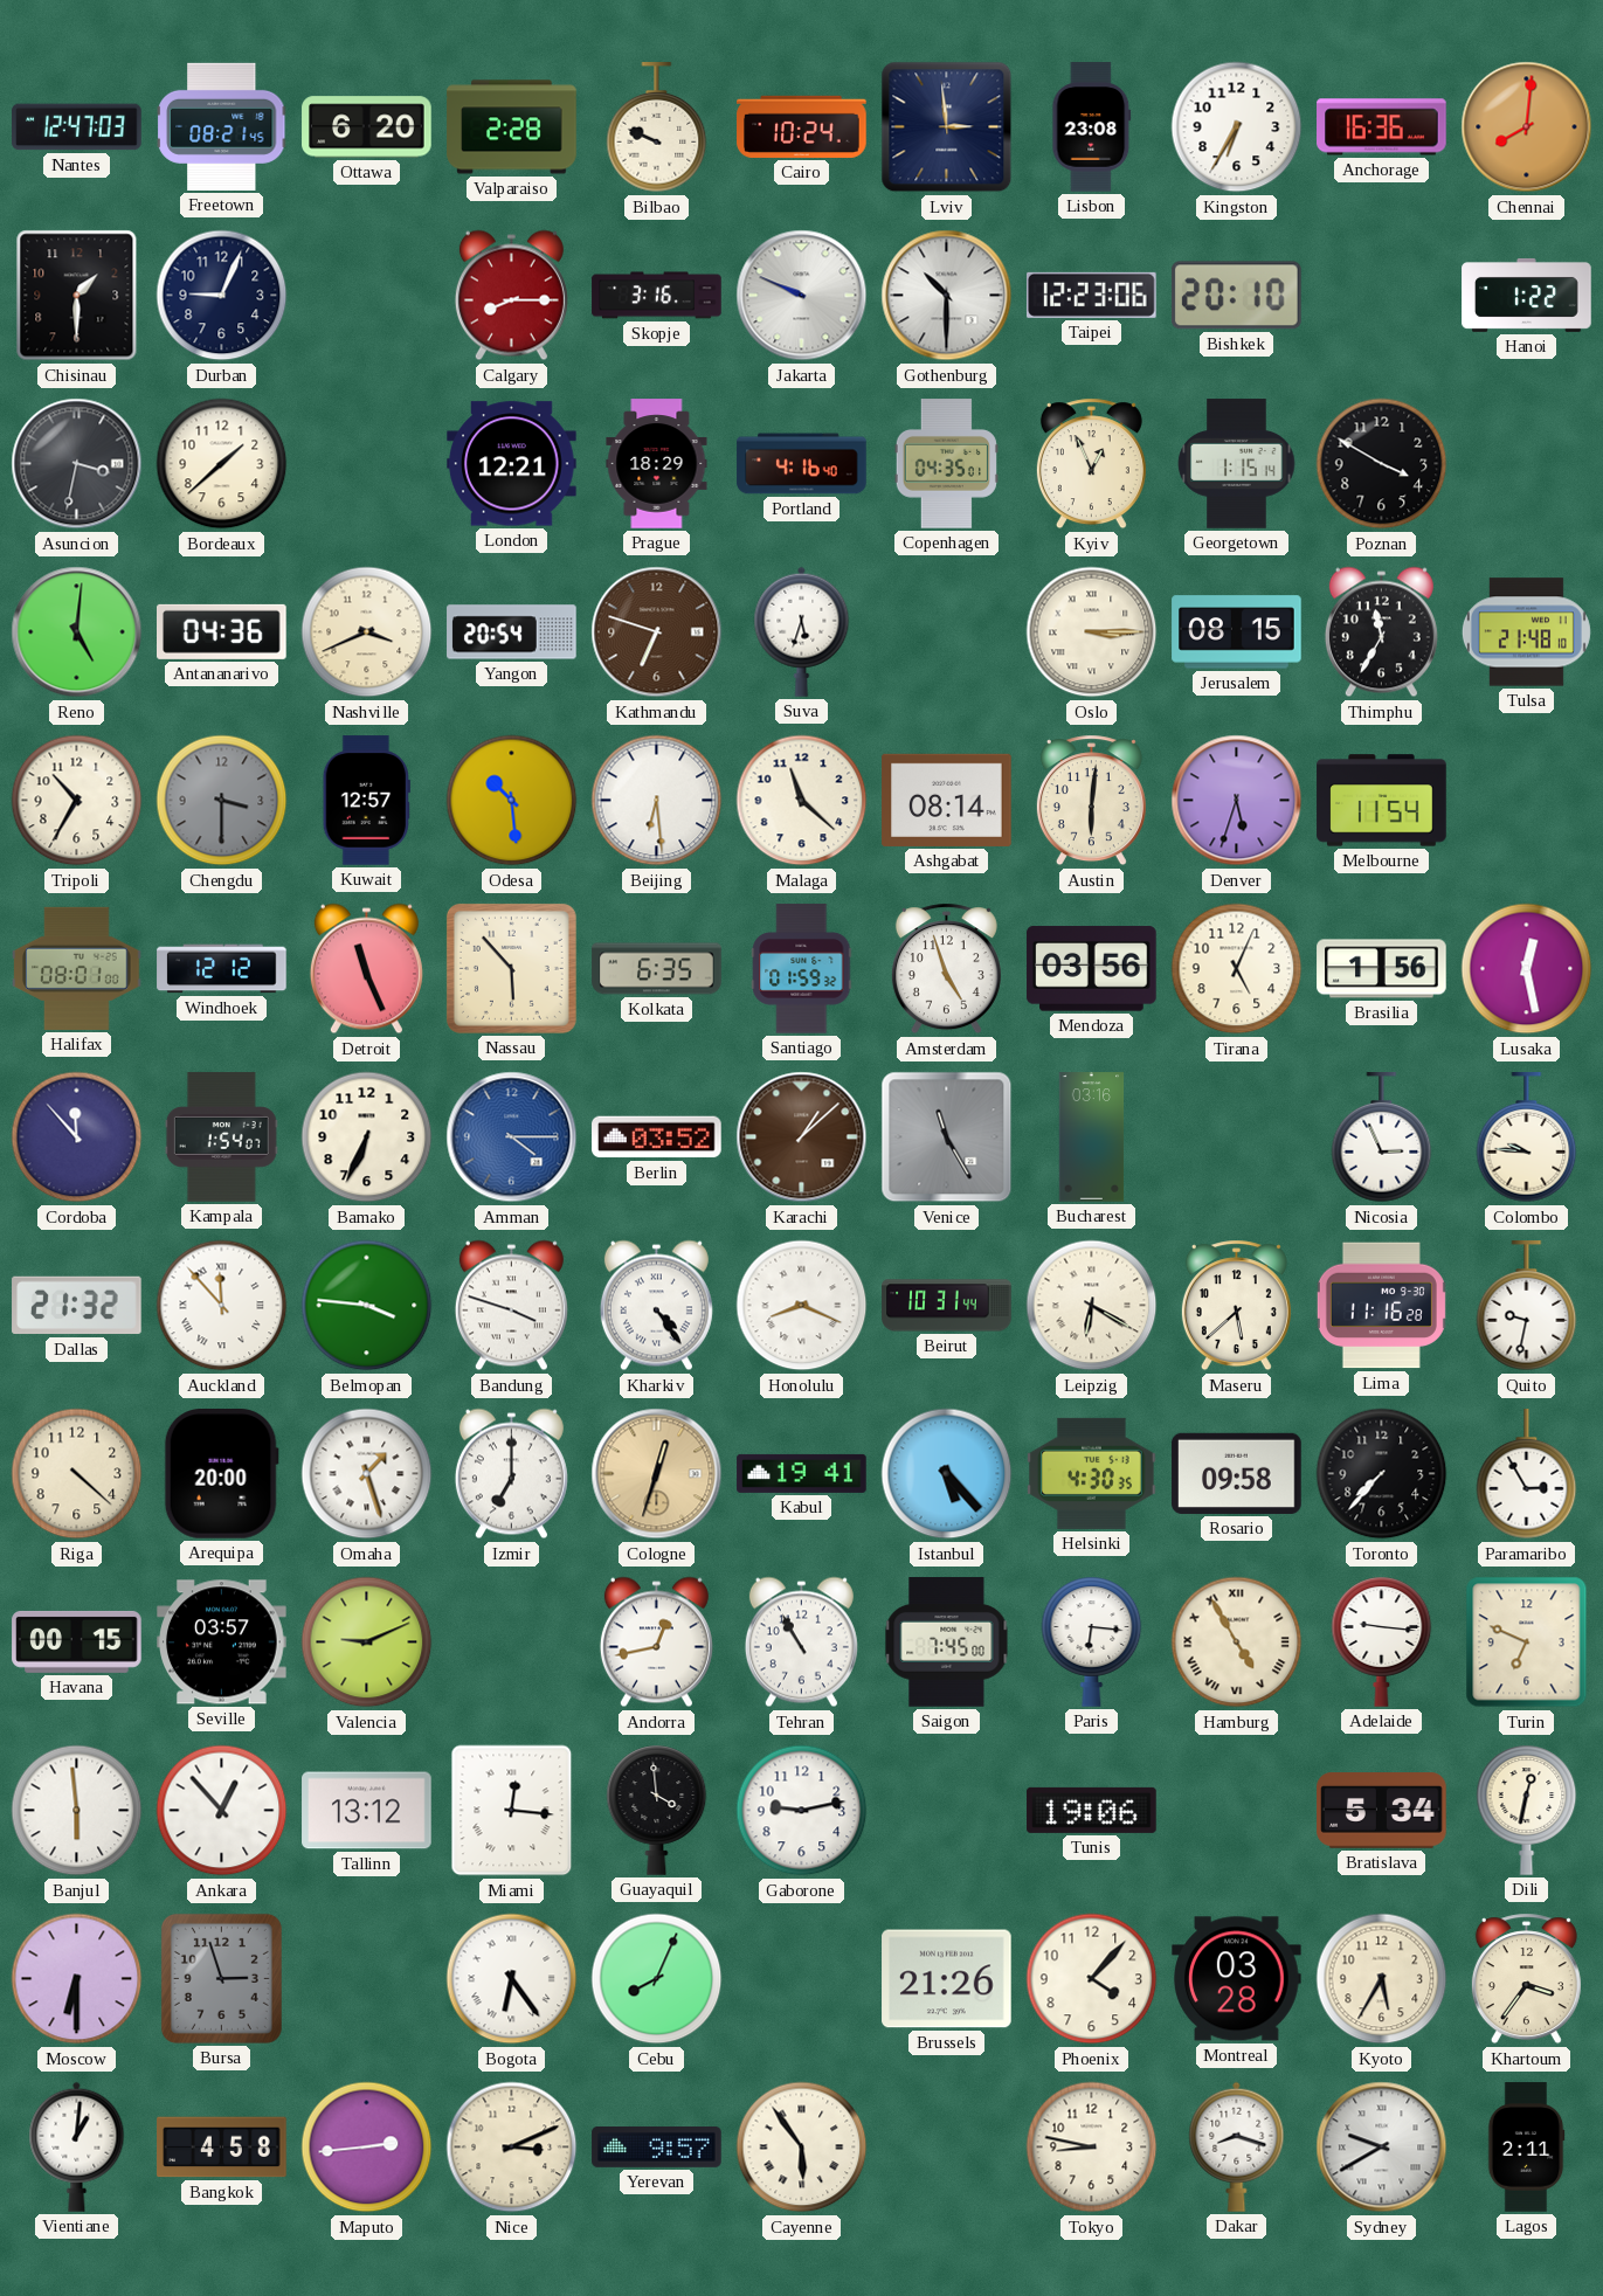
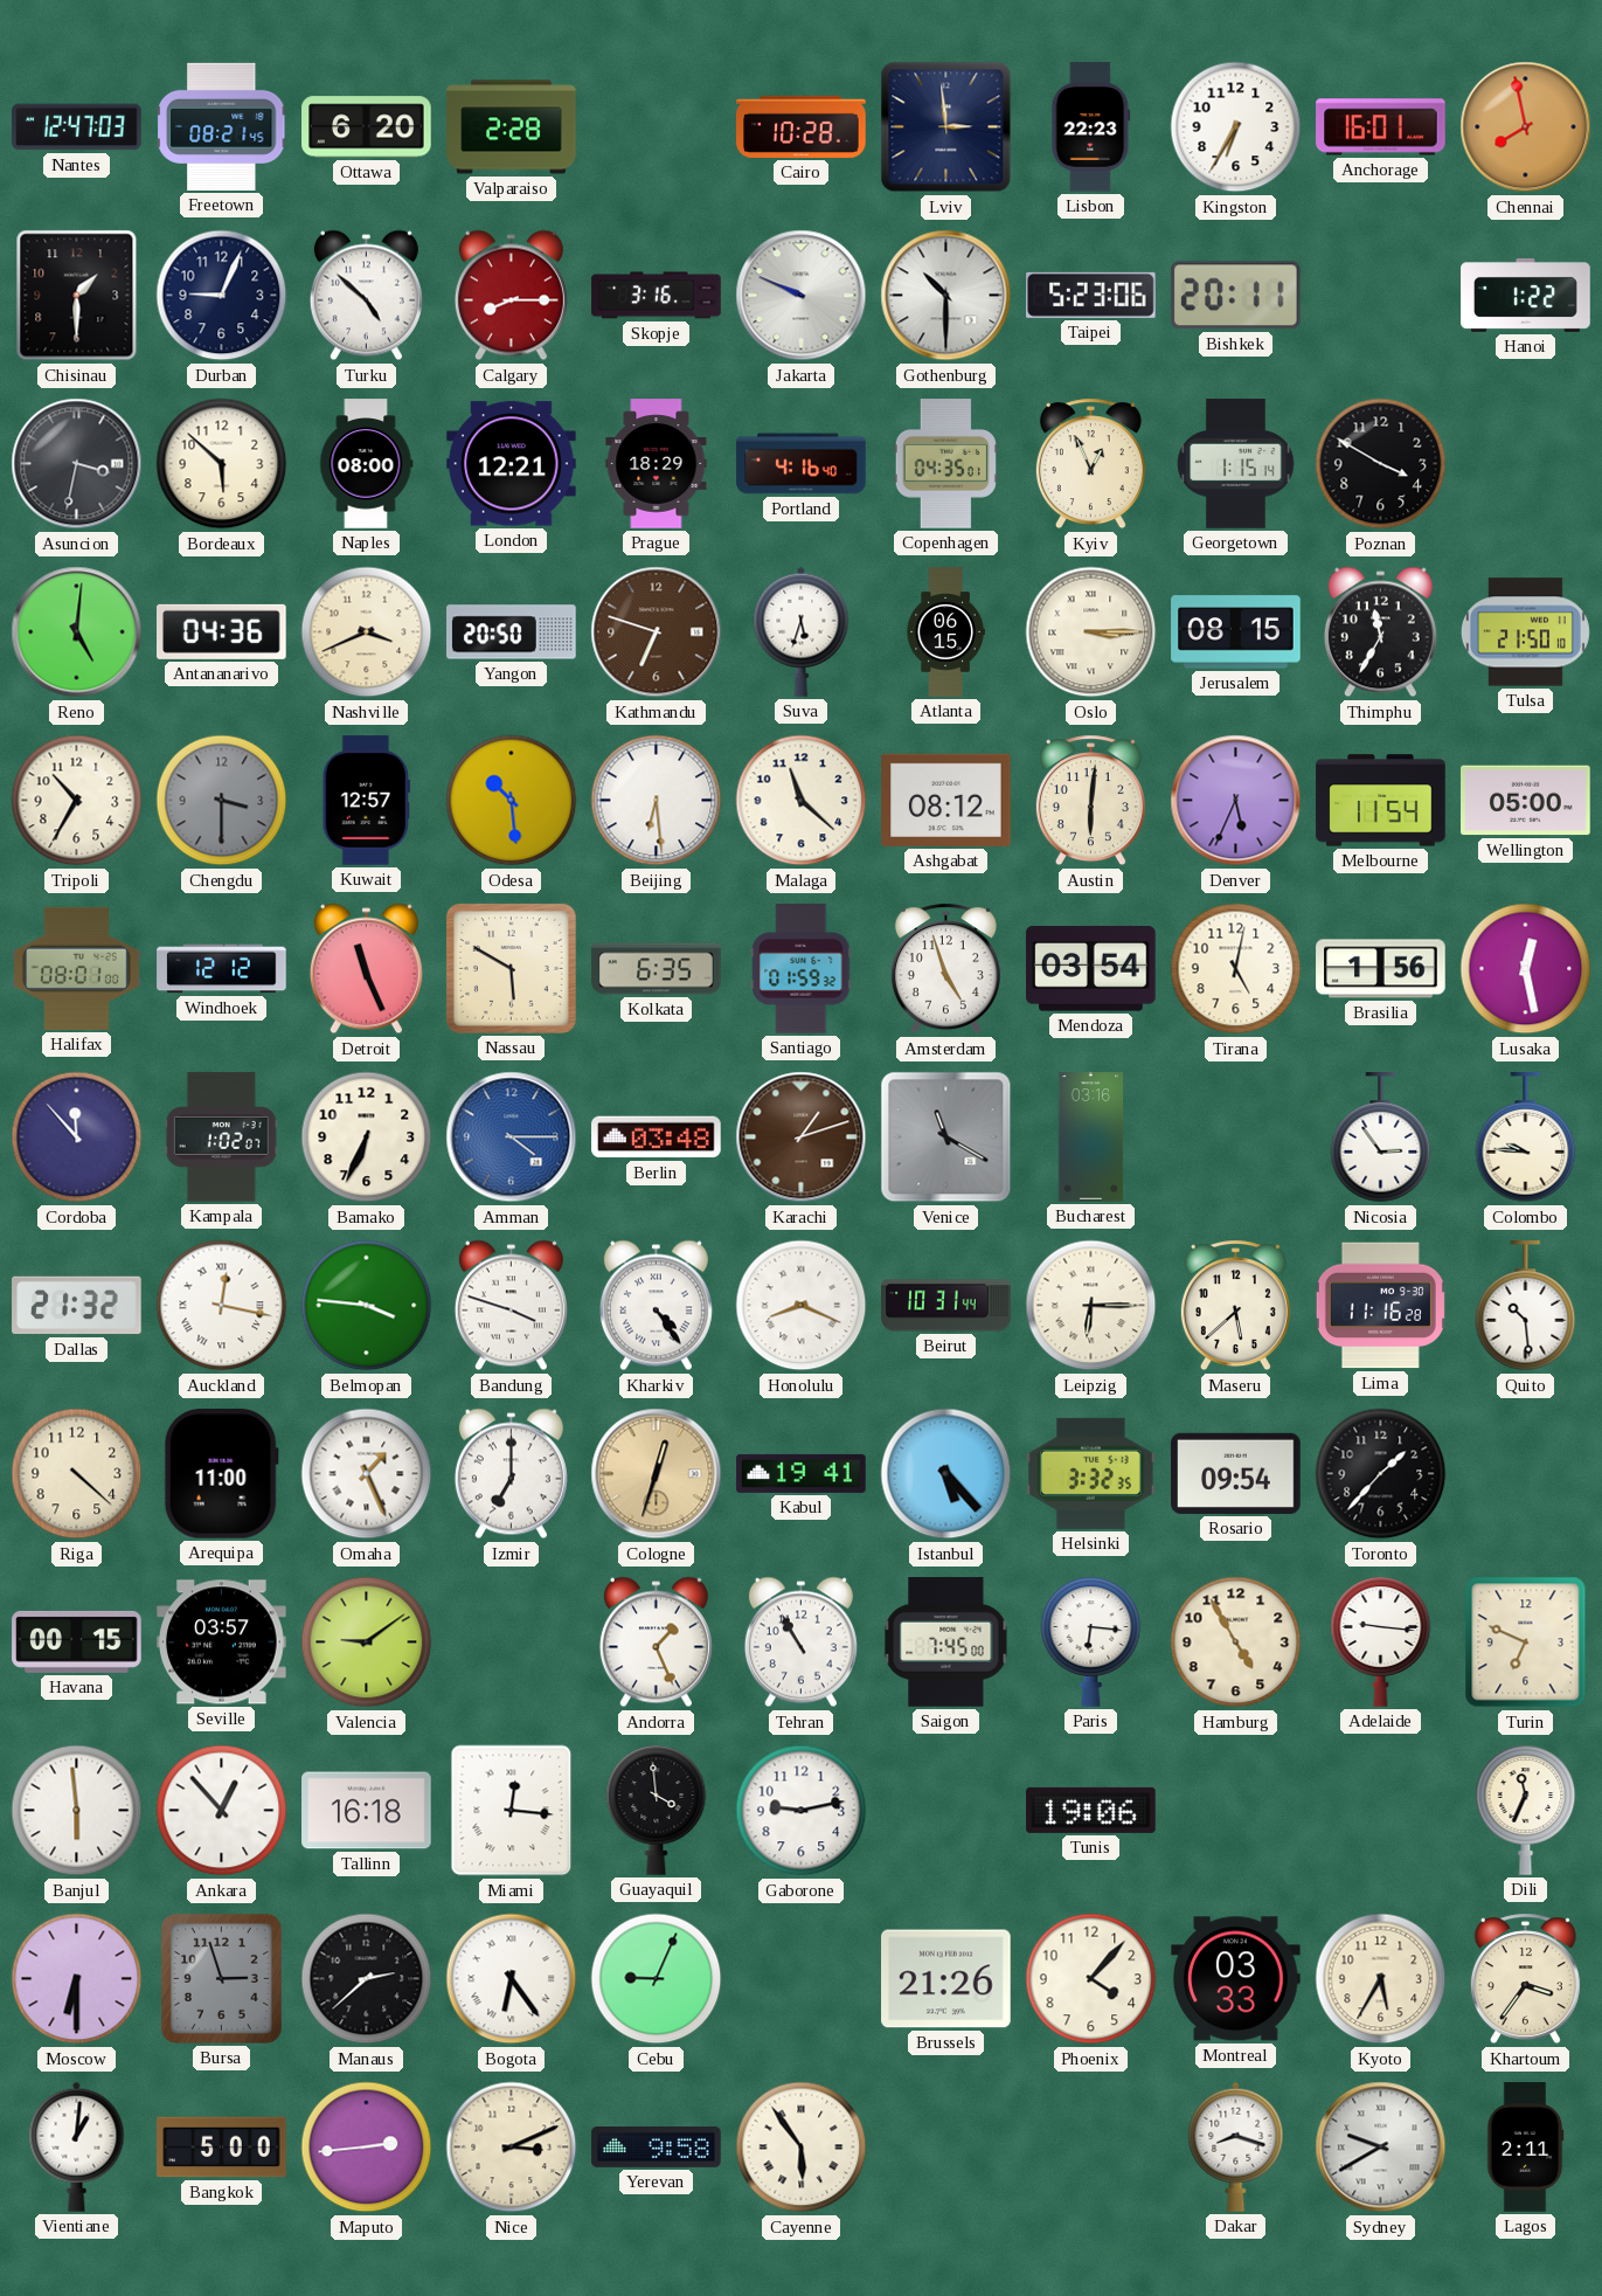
Bilbao: 9:49 -> none
Cairo: 10:24 -> 10:28
Lisbon: 23:08 -> 22:23
Anchorage: 16:36 -> 16:01
Chennai: 8:01 -> 7:58
Turku: none -> 4:52
Taipei: 12:23 -> 5:23
Bishkek: 20:10 -> 20:11
Bordeaux: 1:38 -> 5:52
Naples: none -> 08:00
Yangon: 20:54 -> 20:50
Atlanta: none -> 06:15
Tulsa: 21:48 -> 21:50
Ashgabat: 08:14 -> 08:12
Denver: 5:33 -> 5:34
Wellington: none -> 05:00
Nassau: 5:53 -> 5:50
Mendoza: 03:56 -> 03:54
Tirana: 5:04 -> 5:02
Kampala: 1:54 -> 1:02
Berlin: 03:52 -> 03:48
Karachi: 1:08 -> 1:12
Venice: 11:25 -> 11:20
Nicosia: 2:56 -> 2:54
Auckland: 11:53 -> 12:17
Leipzig: 6:20 -> 6:15
Quito: 9:32 -> 10:29
Arequipa: 20:00 -> 11:00
Omaha: 1:27 -> 1:26
Helsinki: 4:30 -> 3:32
Rosario: 09:58 -> 09:54
Toronto: 7:37 -> 1:37
Paramaribo: 2:55 -> none
Valencia: 9:11 -> 9:09
Andorra: 12:43 -> 1:26
Hamburg numerals: Roman -> Arabic
Tallinn: 13:12 -> 16:18
Bratislava: 5:34 -> none
Dili: 12:32 -> 11:34
Manaus: none -> 2:38
Cebu: 8:04 -> 9:04
Montreal: 03:28 -> 03:33
Bangkok: 4:58 -> 5:00
Yerevan: 9:57 -> 9:58
Tokyo: 8:47 -> none
